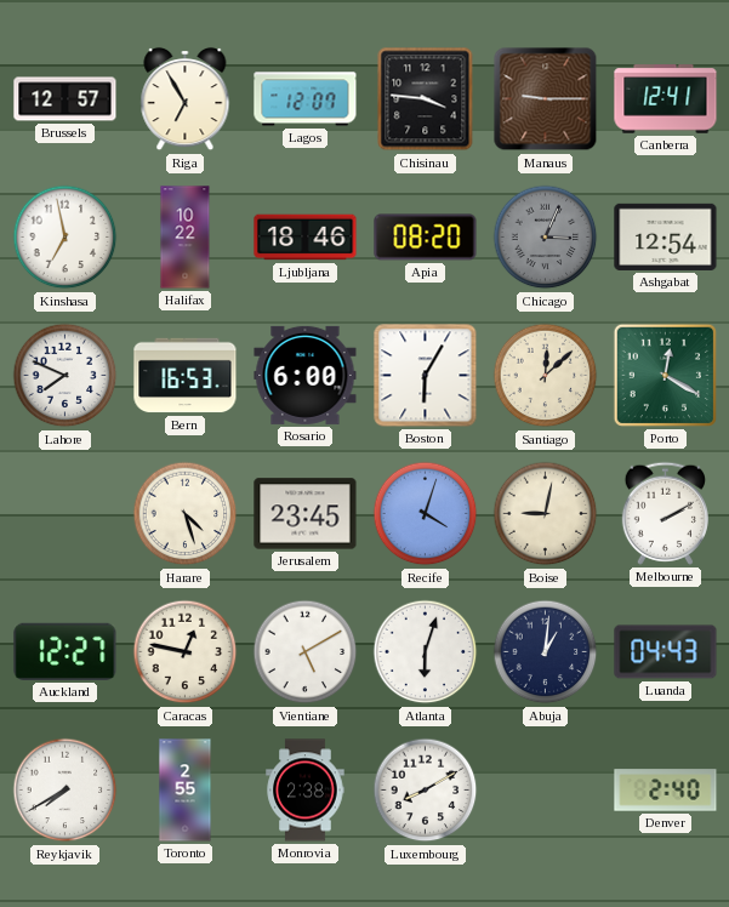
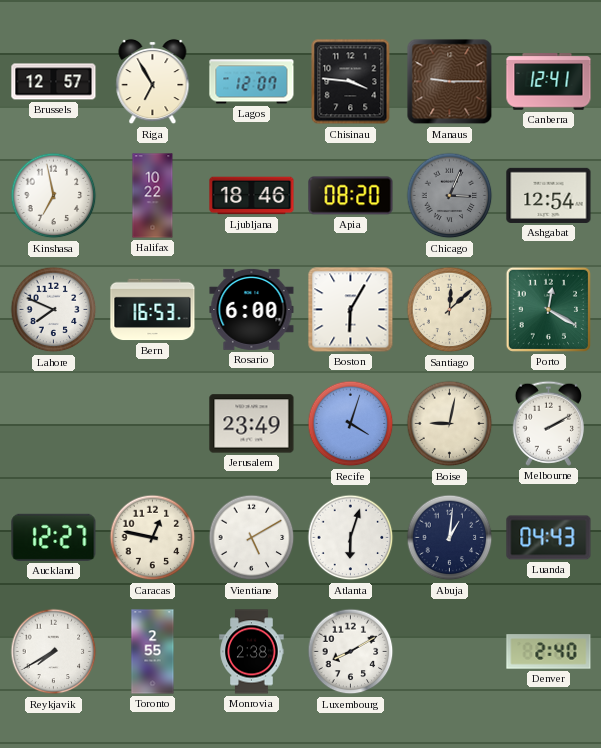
Harare: 4:27 -> none
Jerusalem: 23:45 -> 23:49
